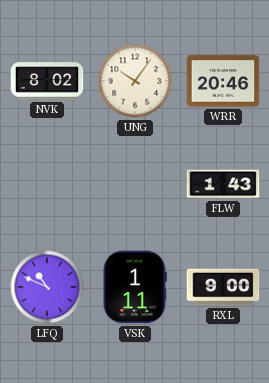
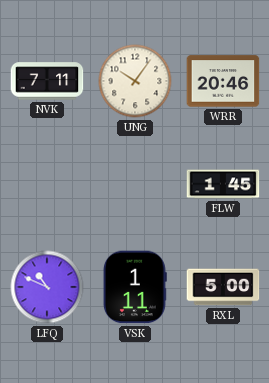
NVK: 8:02 -> 7:11
FLW: 1:43 -> 1:45
RXL: 9:00 -> 5:00
